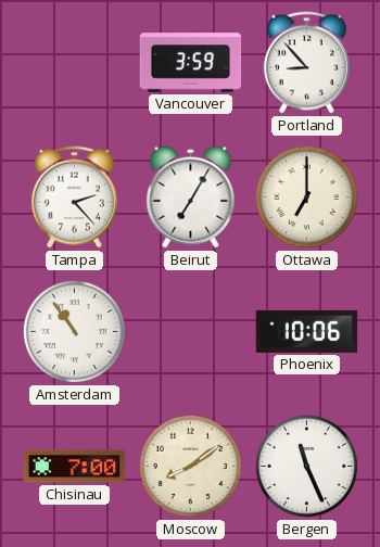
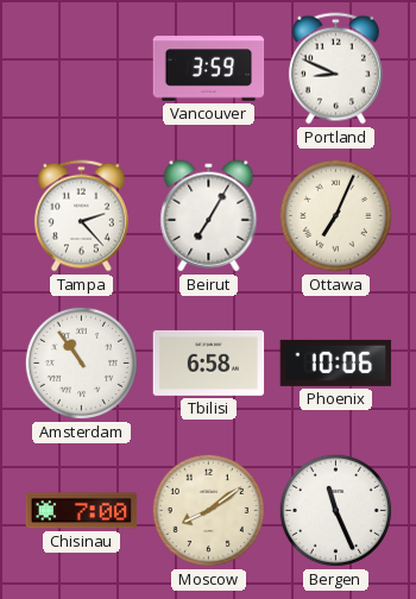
Portland: 8:53 -> 8:49
Ottawa: 7:00 -> 7:04
Tbilisi: none -> 6:58
